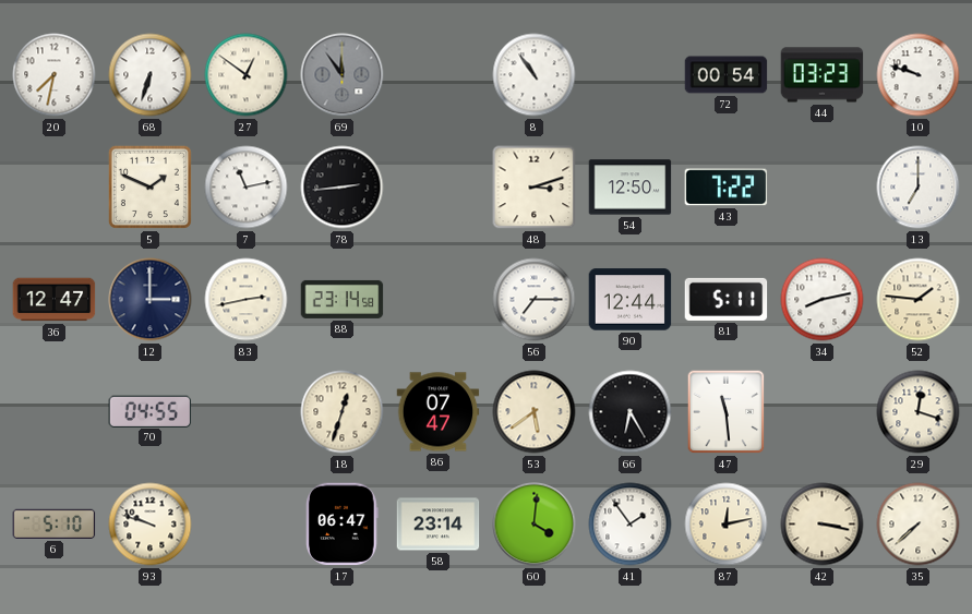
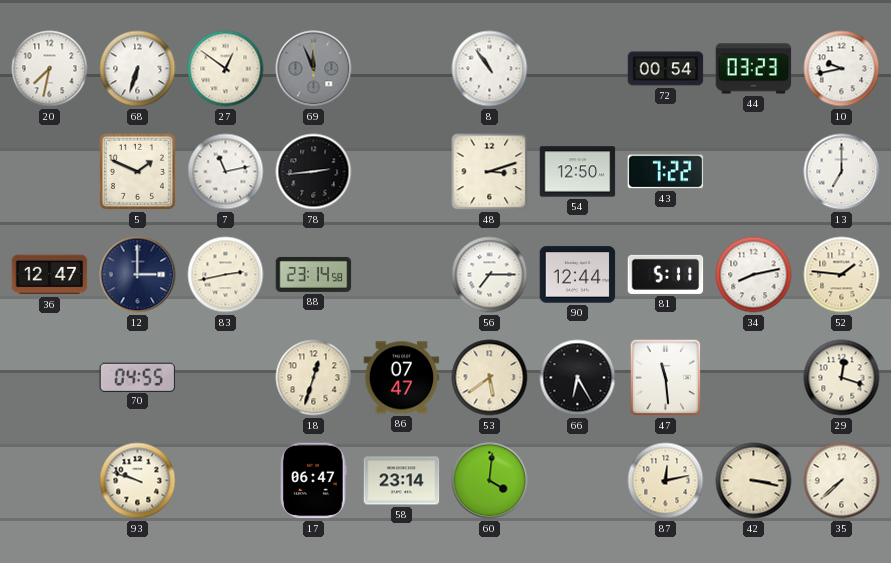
69: 11:54 -> 11:56
10: 9:48 -> 9:43
6: 5:10 -> none
41: 1:54 -> none
